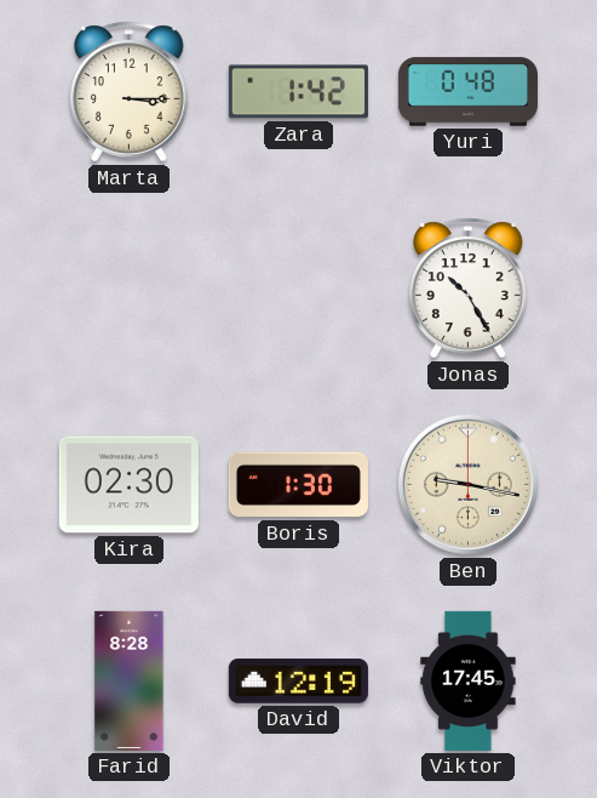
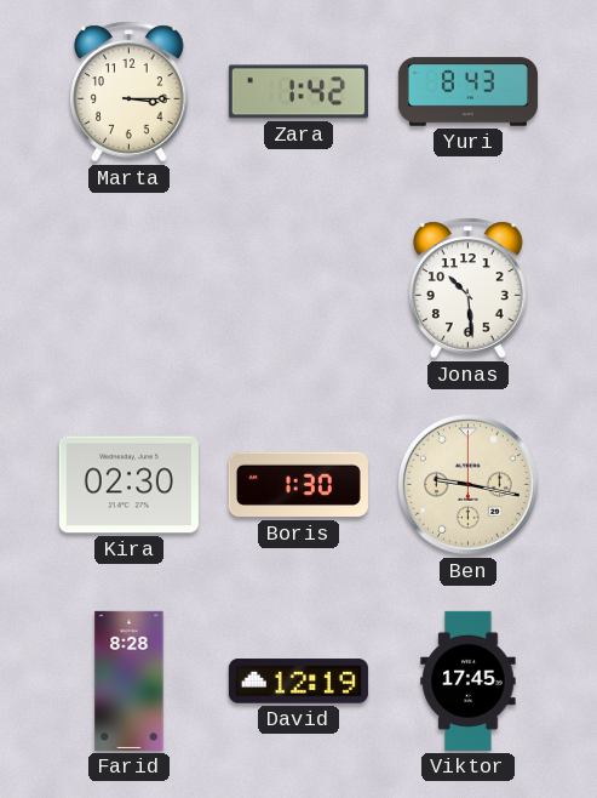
Yuri: 0:48 -> 8:43
Jonas: 10:25 -> 10:29
